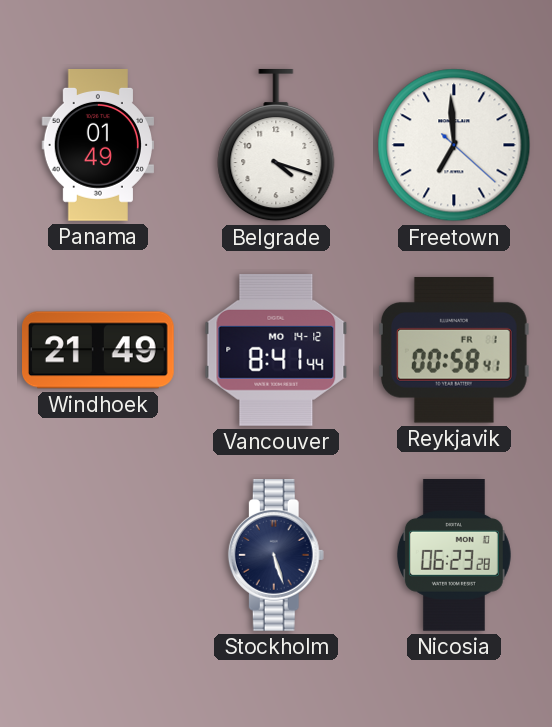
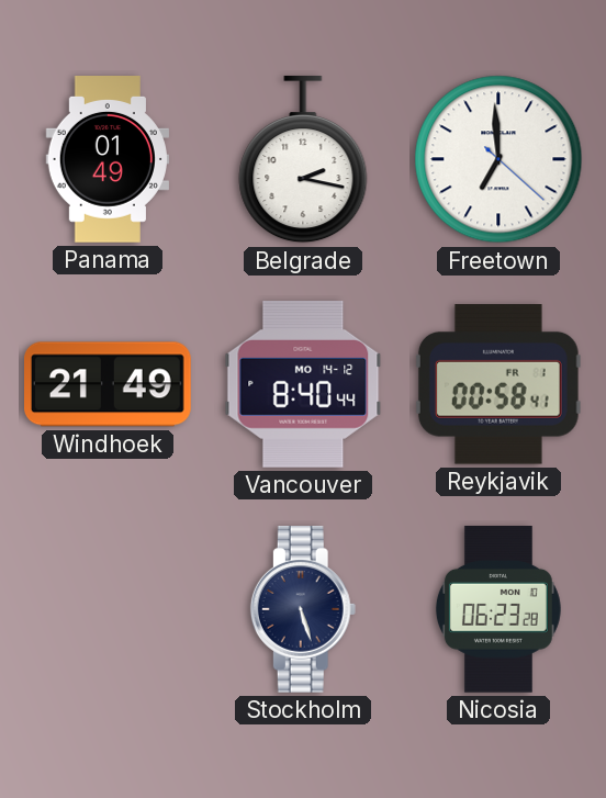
Belgrade: 4:18 -> 2:17
Vancouver: 8:41 -> 8:40
